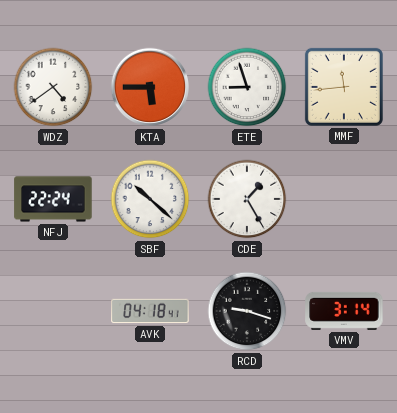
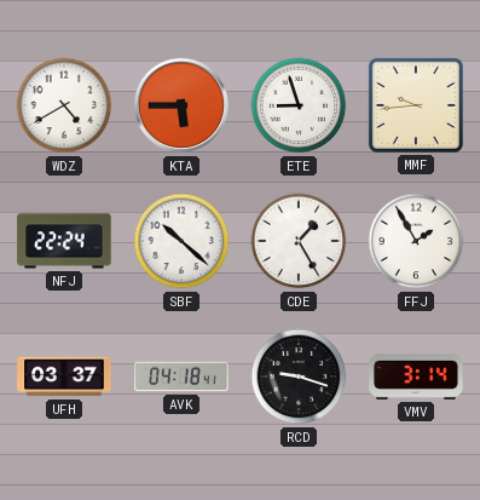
WDZ: 4:39 -> 4:40
MMF: 11:44 -> 9:44
FFJ: none -> 1:55
UFH: none -> 03:37
